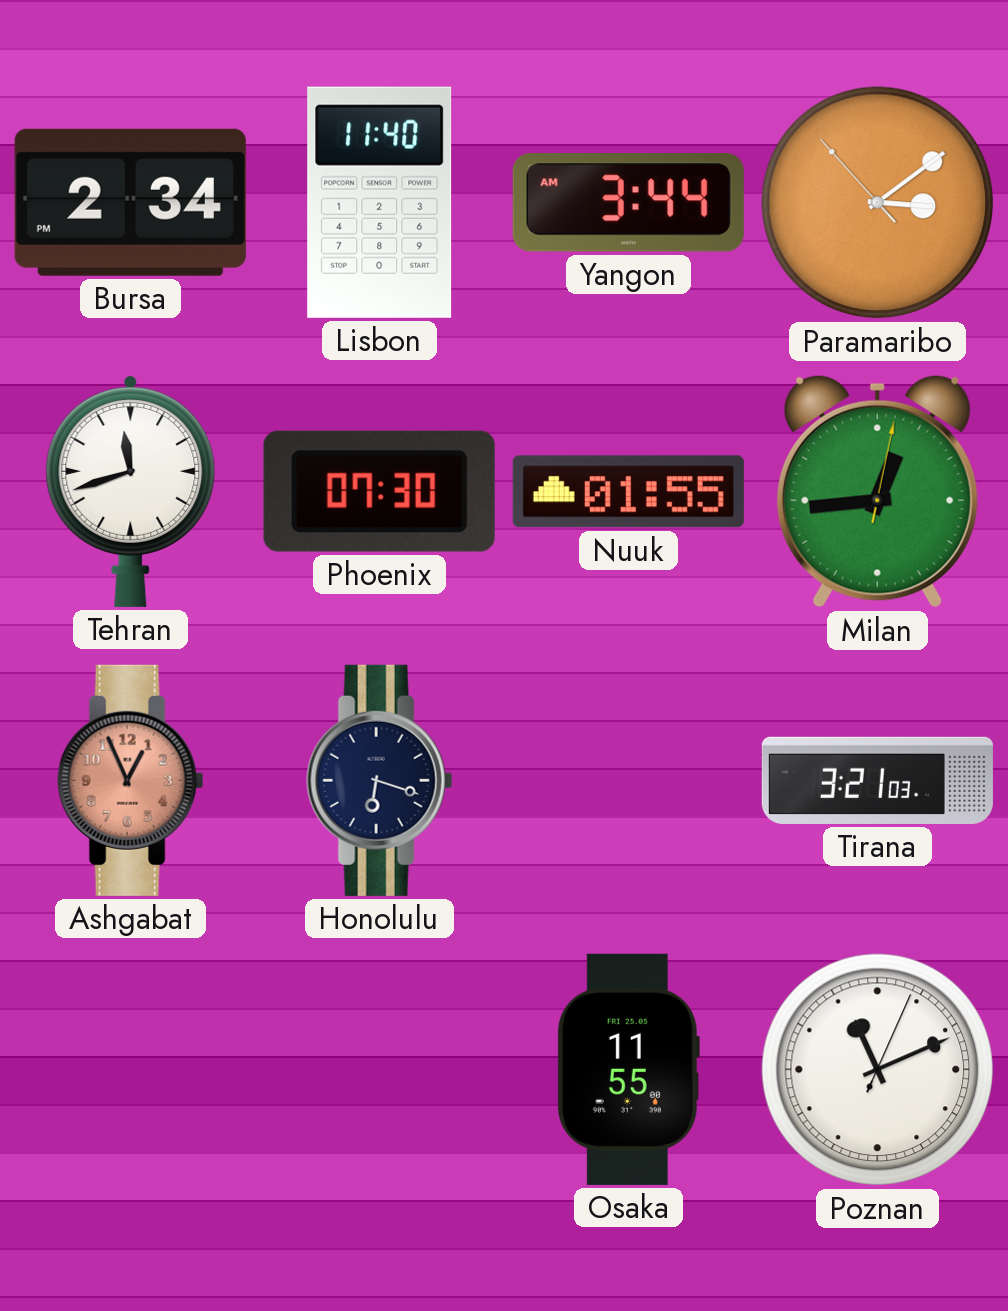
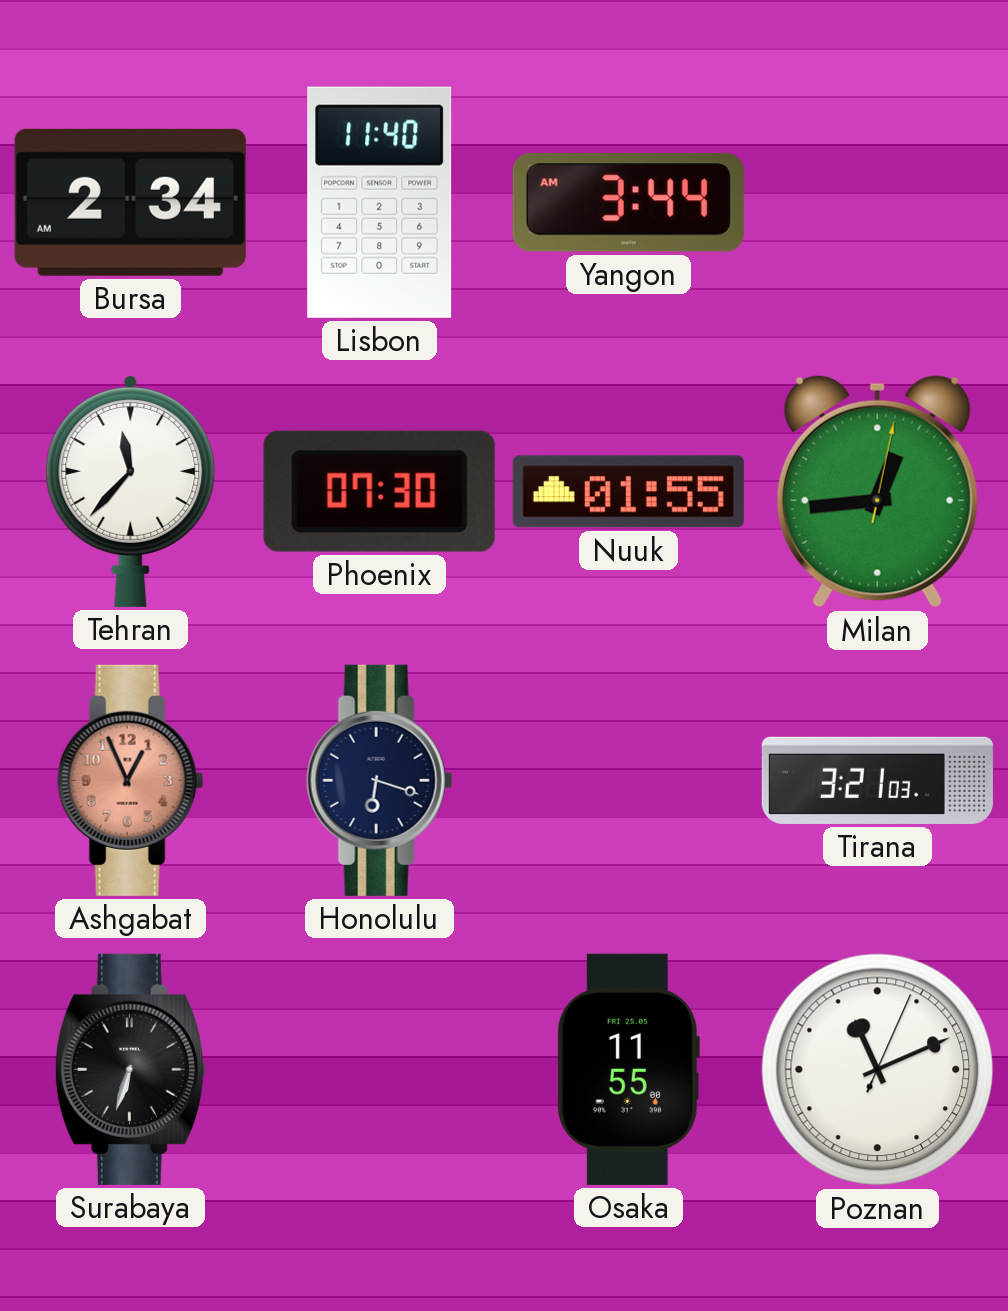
Bursa: 2:34 PM -> 2:34 AM
Paramaribo: 3:08 -> none
Tehran: 11:42 -> 11:37
Surabaya: none -> 6:33
